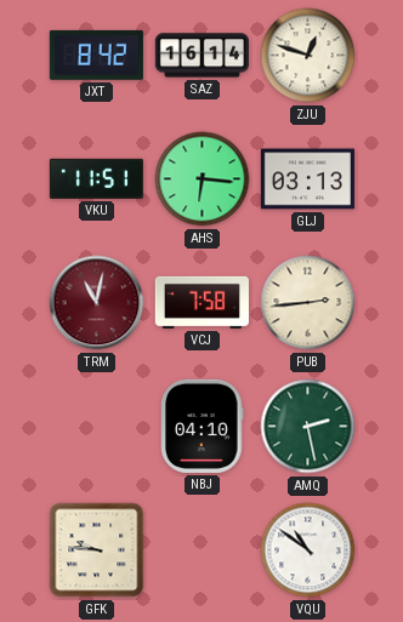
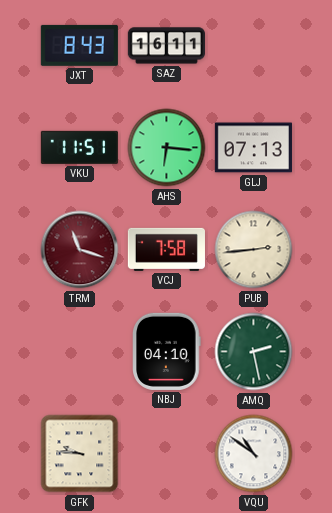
JXT: 8:42 -> 8:43
SAZ: 16:14 -> 16:11
ZJU: 12:48 -> none
GLJ: 03:13 -> 07:13
TRM: 11:02 -> 11:18
